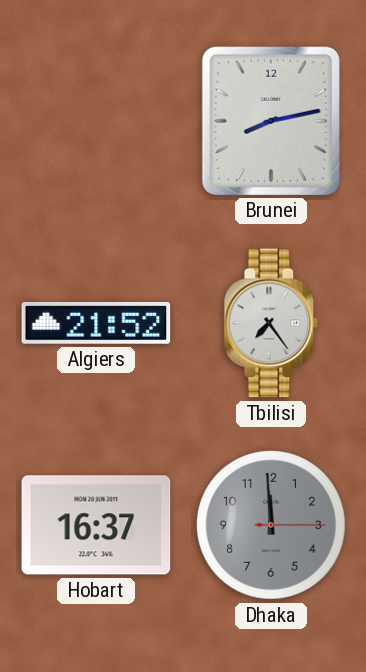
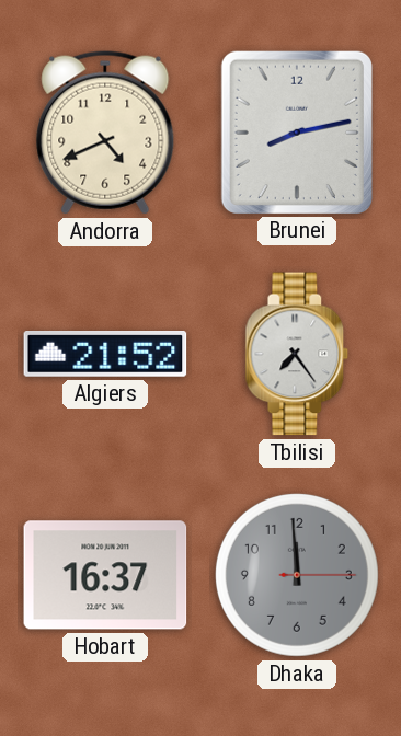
Andorra: none -> 4:41
